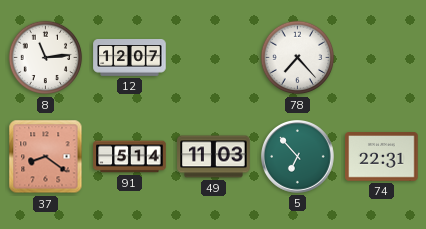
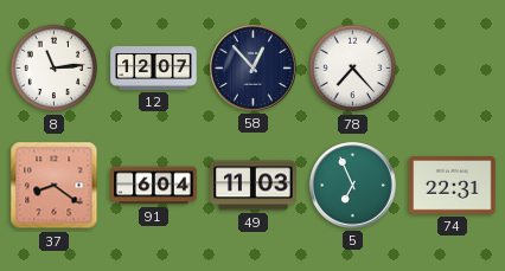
58: none -> 12:53
91: 5:14 -> 6:04
5: 6:53 -> 6:56
